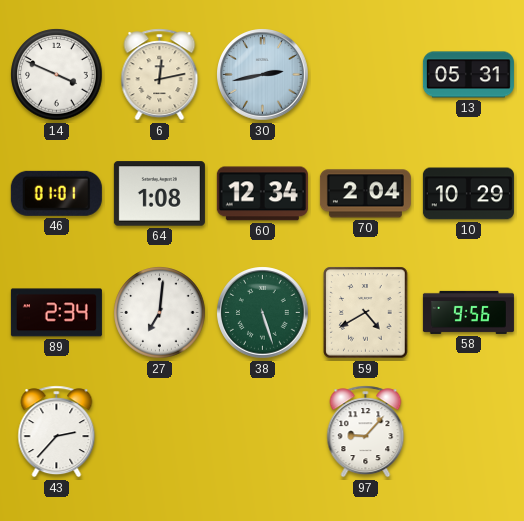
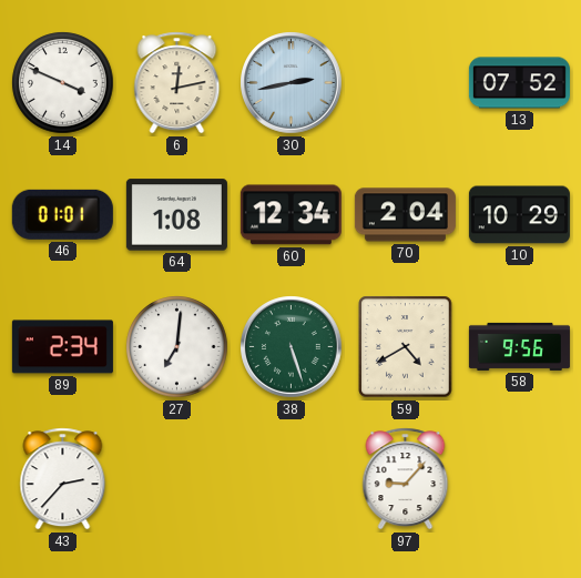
13: 05:31 -> 07:52
